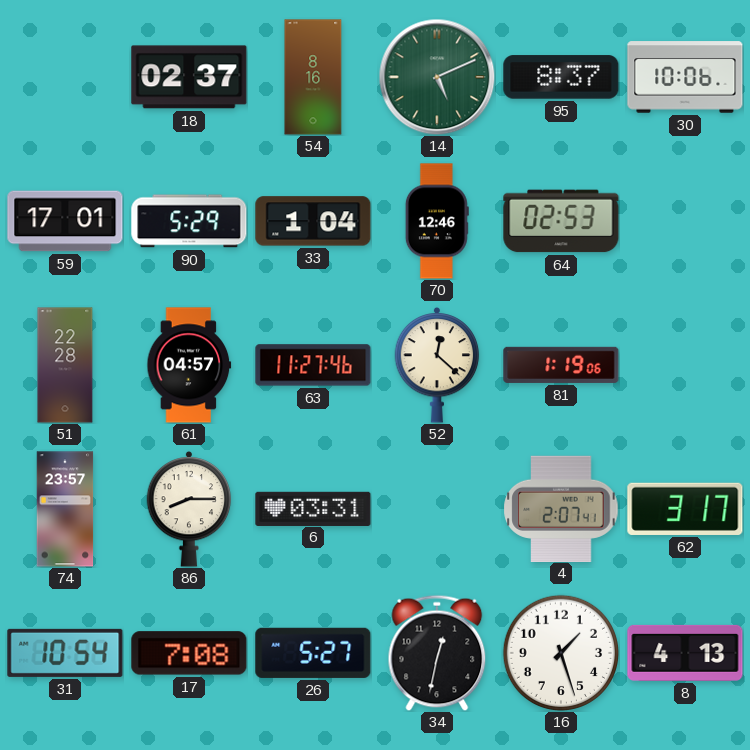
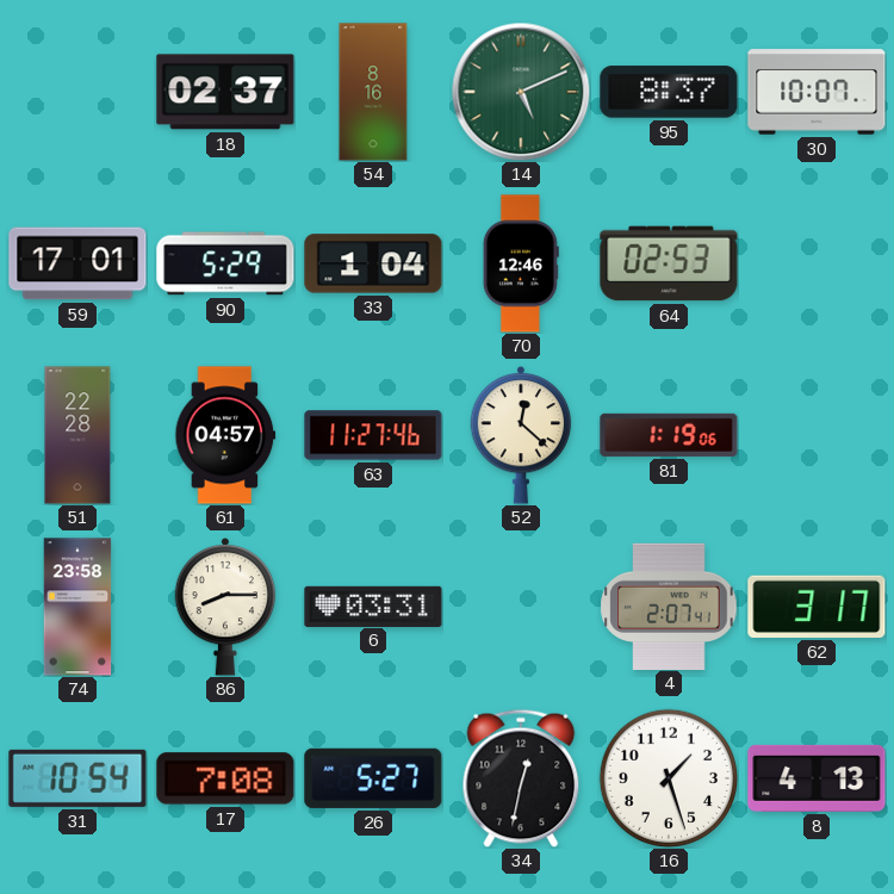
30: 10:06 -> 10:07
74: 23:57 -> 23:58
